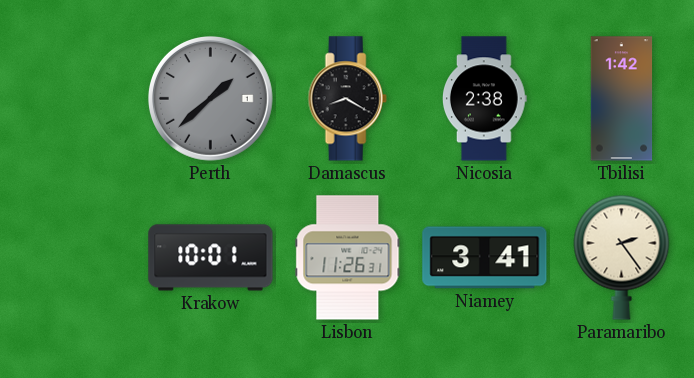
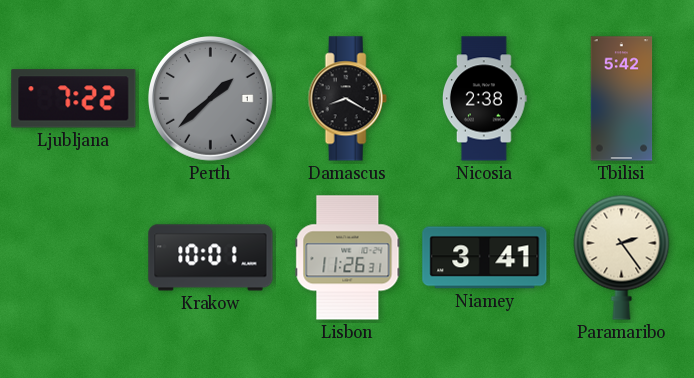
Ljubljana: none -> 7:22
Tbilisi: 1:42 -> 5:42
